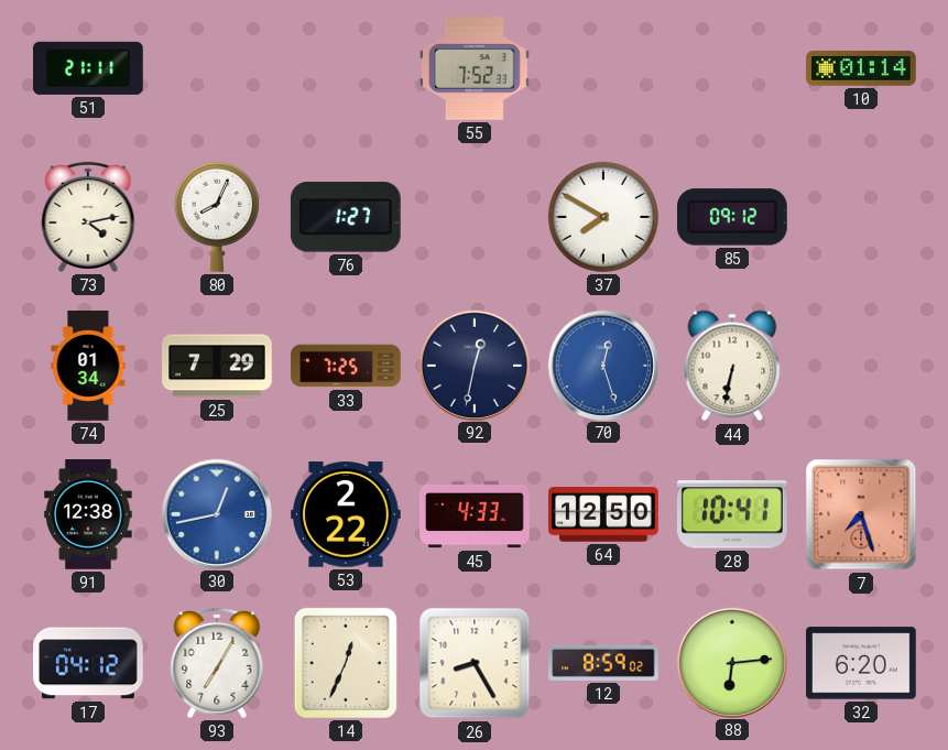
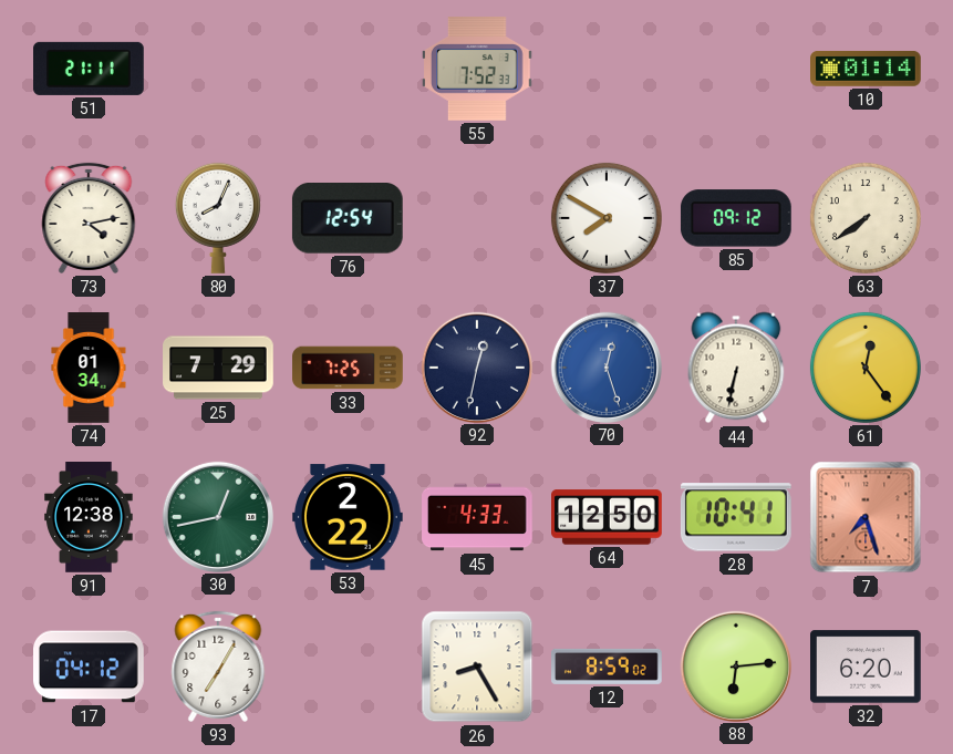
76: 1:27 -> 12:54
63: none -> 7:39
61: none -> 12:24
30 dial: blue -> green
14: 12:34 -> none
